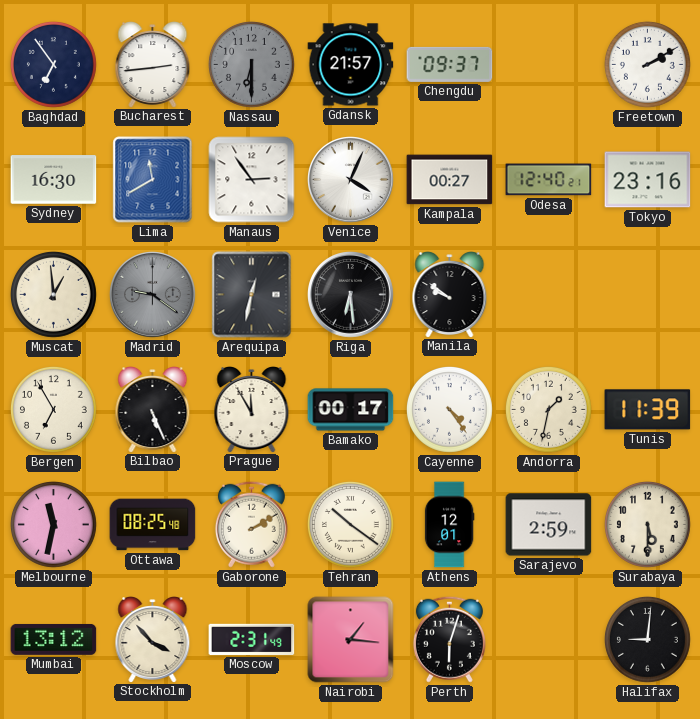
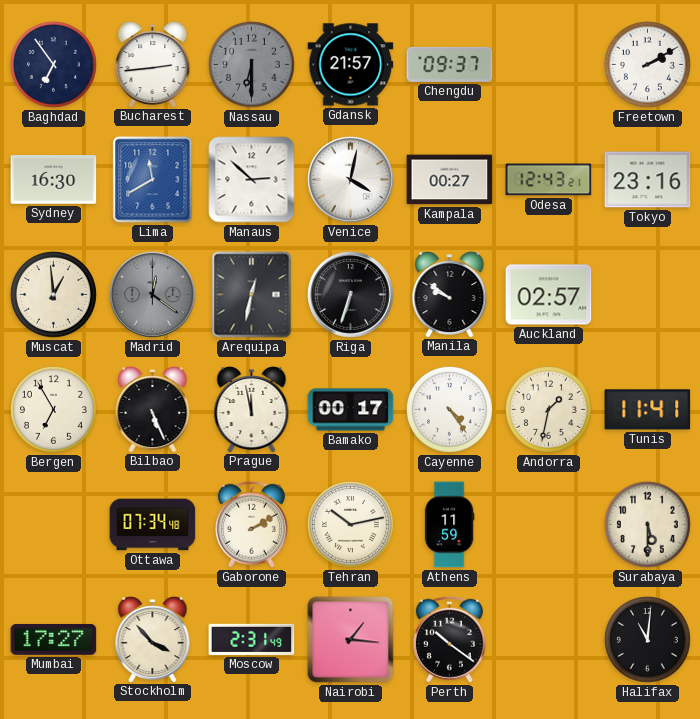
Manaus: 2:54 -> 2:52
Venice: 4:04 -> 4:02
Odesa: 12:40 -> 12:43
Madrid: 9:21 -> 12:21
Riga: 6:29 -> 6:33
Auckland: none -> 02:57
Prague: 11:55 -> 11:58
Tunis: 11:39 -> 11:41
Melbourne: 11:32 -> none
Ottawa: 08:25 -> 07:34
Tehran: 10:21 -> 10:13
Athens: 12:01 -> 11:59
Sarajevo: 2:59 -> none
Mumbai: 13:12 -> 17:27
Perth: 6:03 -> 10:21
Halifax: 9:01 -> 11:01
